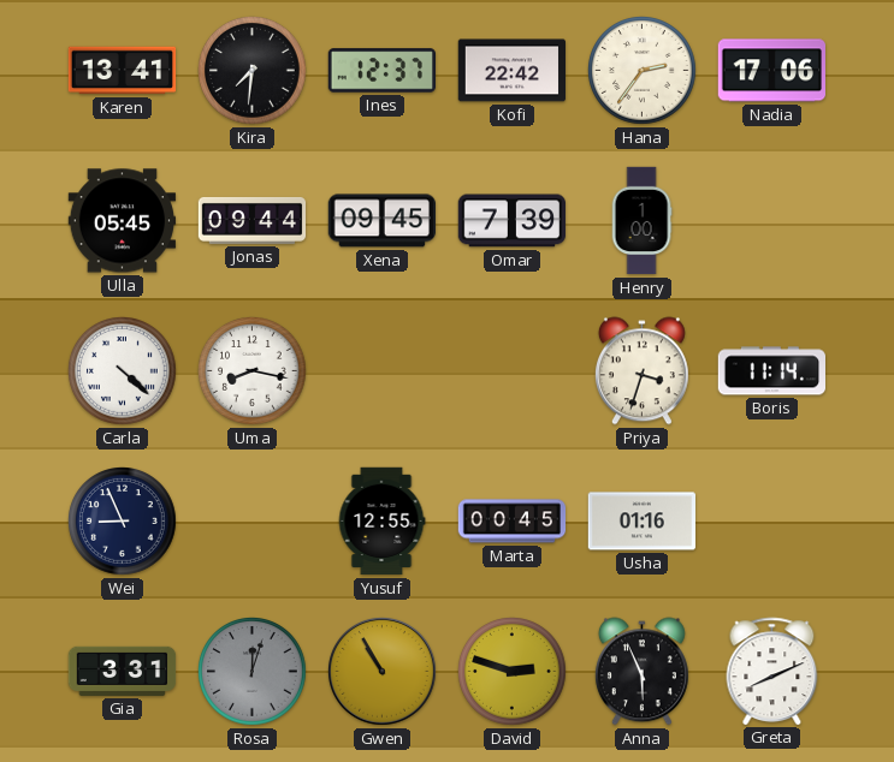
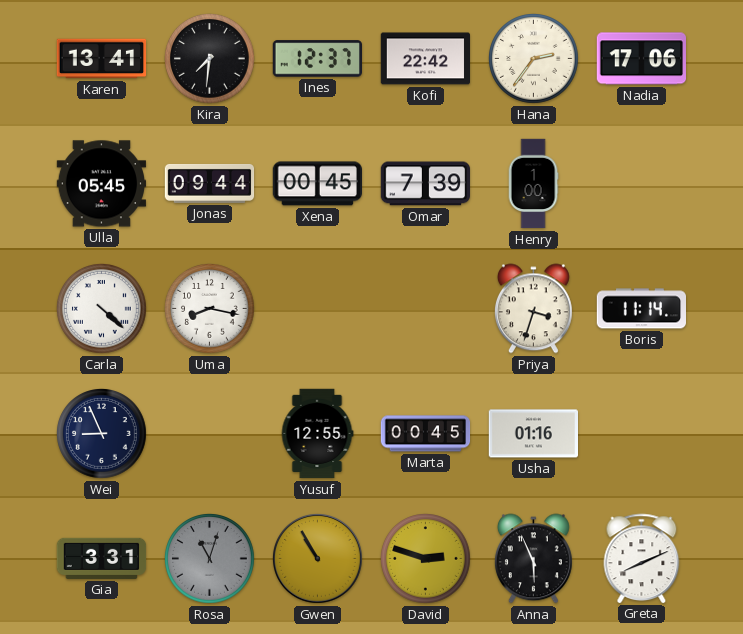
Xena: 09:45 -> 00:45
Rosa: 12:03 -> 11:03
